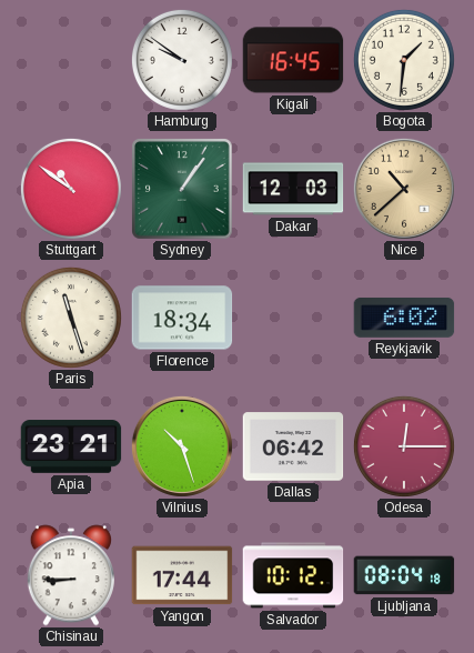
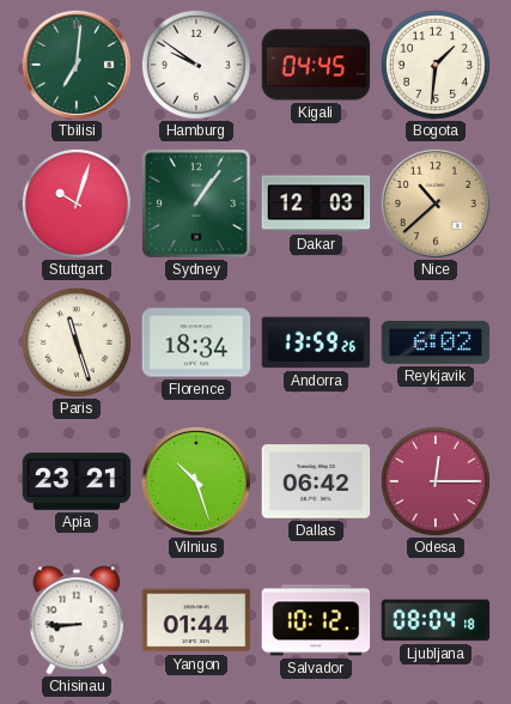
Tbilisi: none -> 7:01
Kigali: 16:45 -> 04:45
Stuttgart: 10:51 -> 10:03
Andorra: none -> 13:59
Yangon: 17:44 -> 01:44
